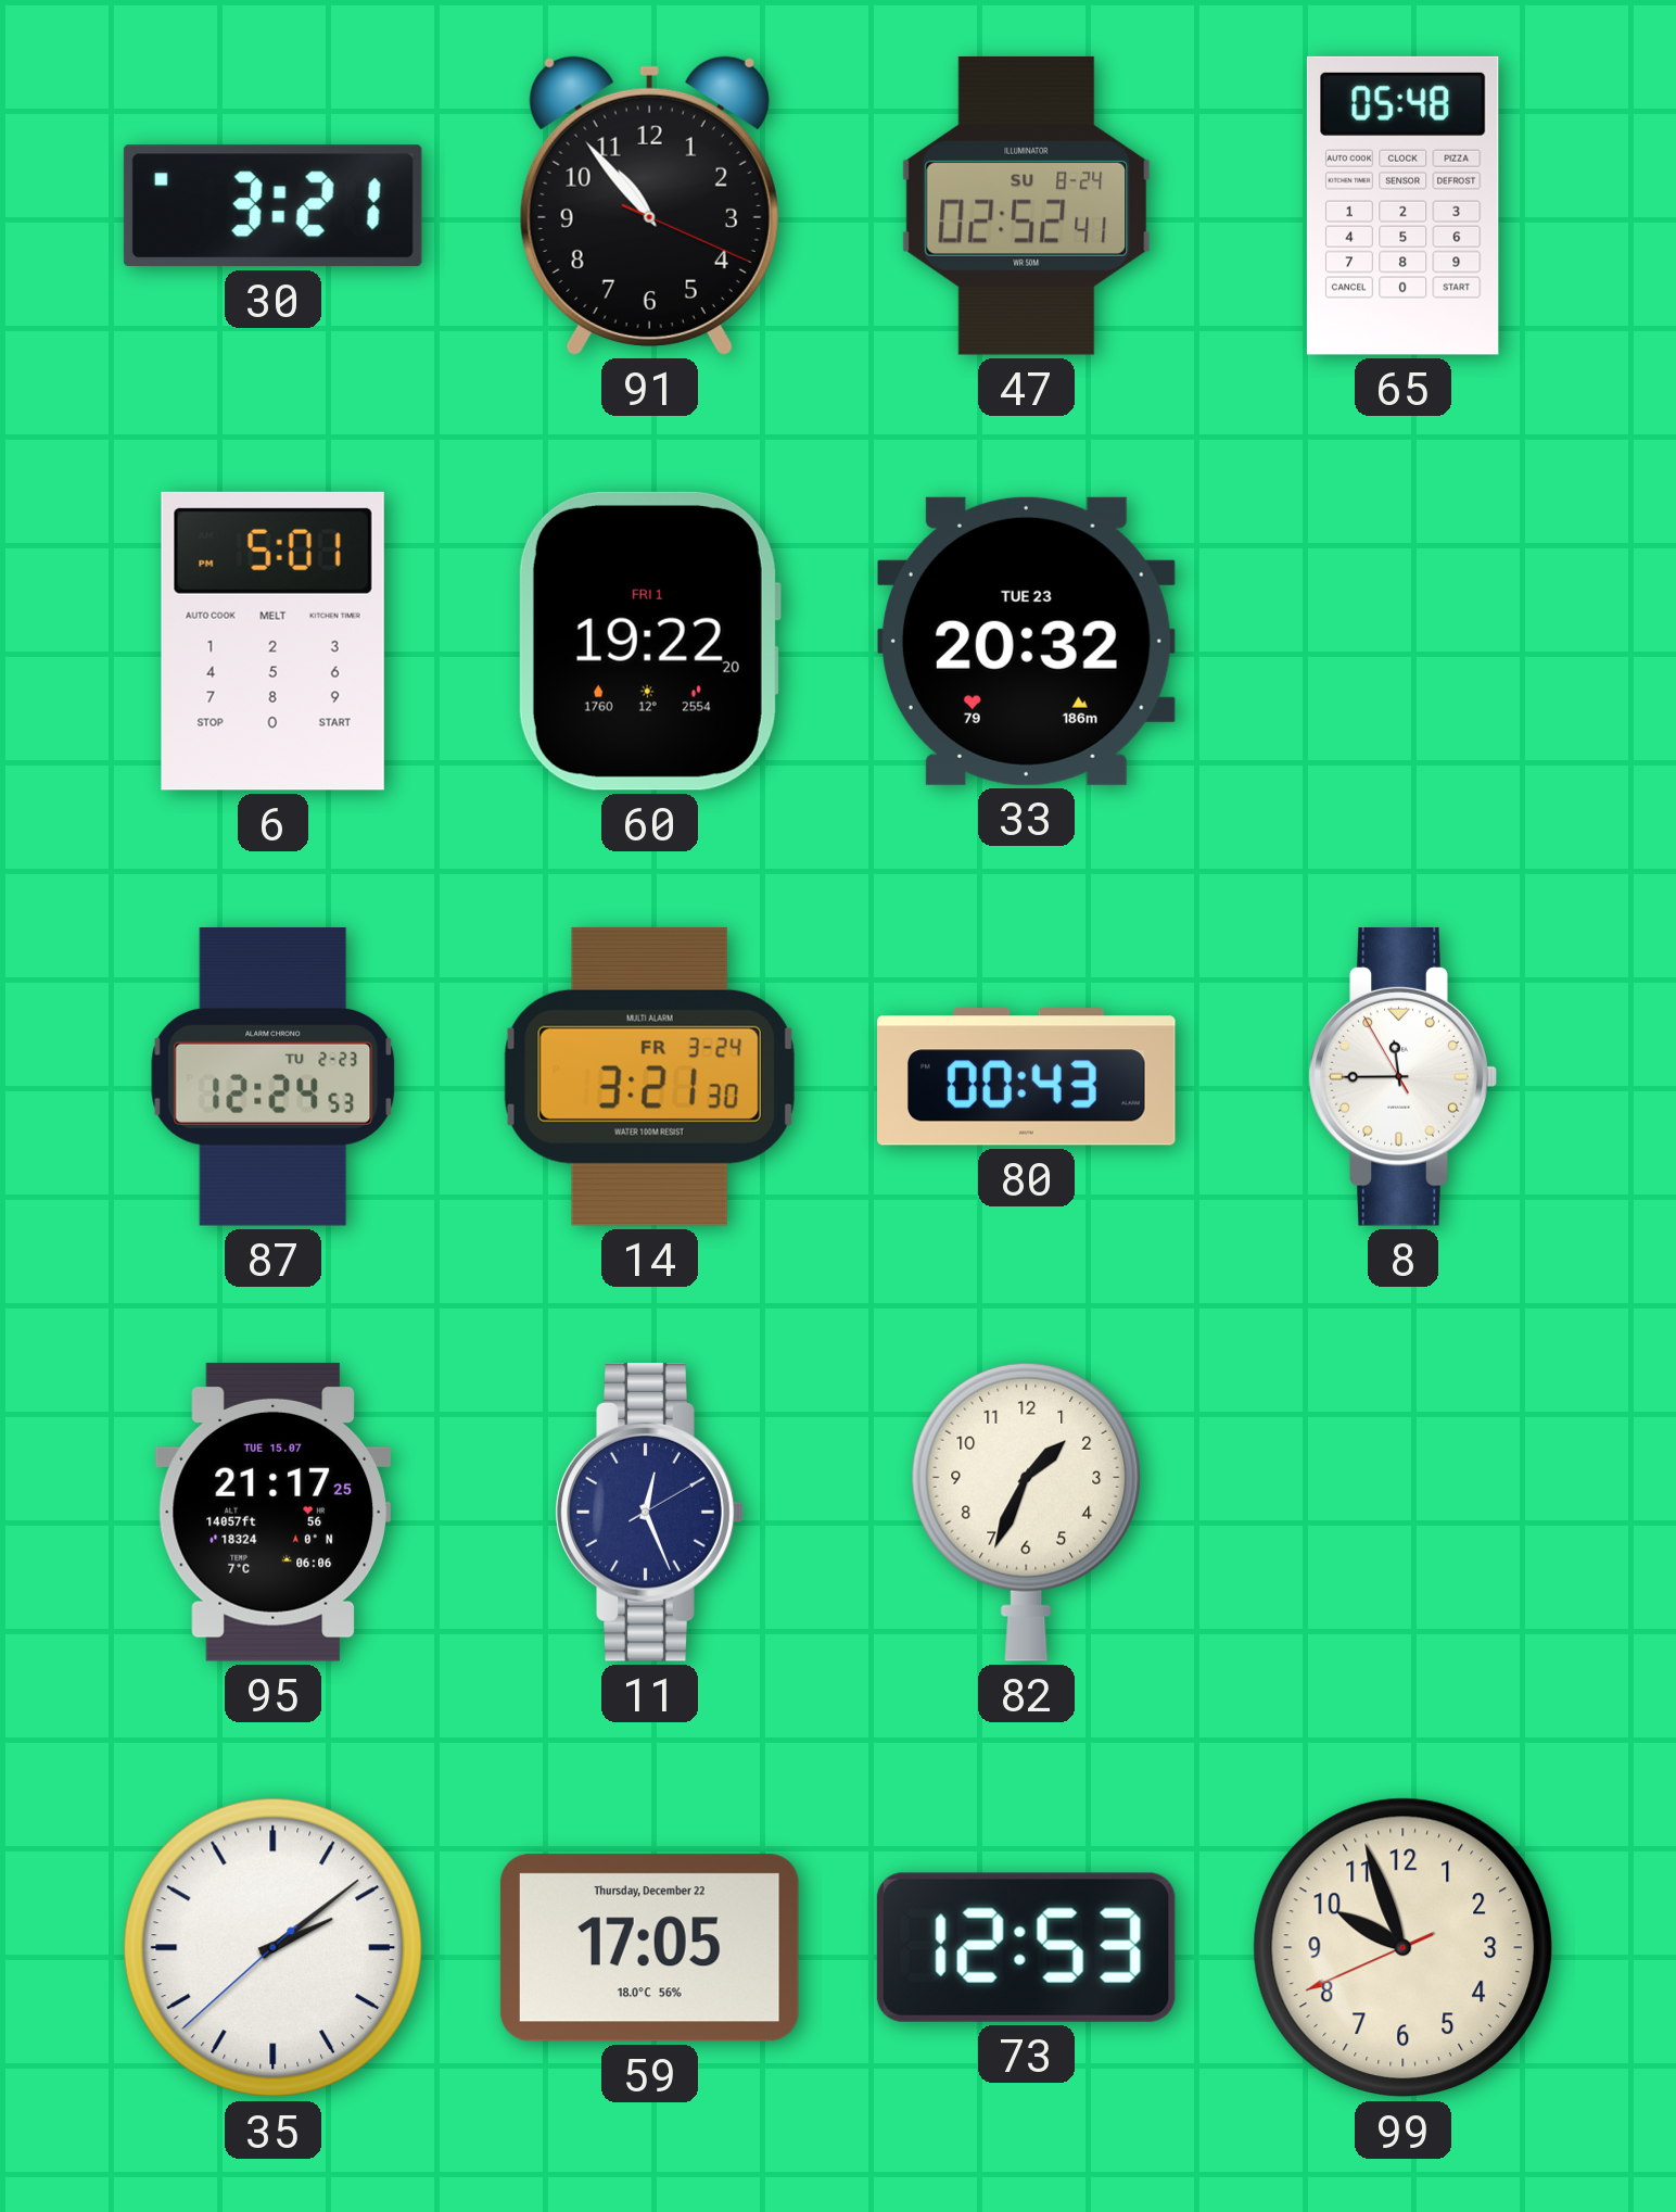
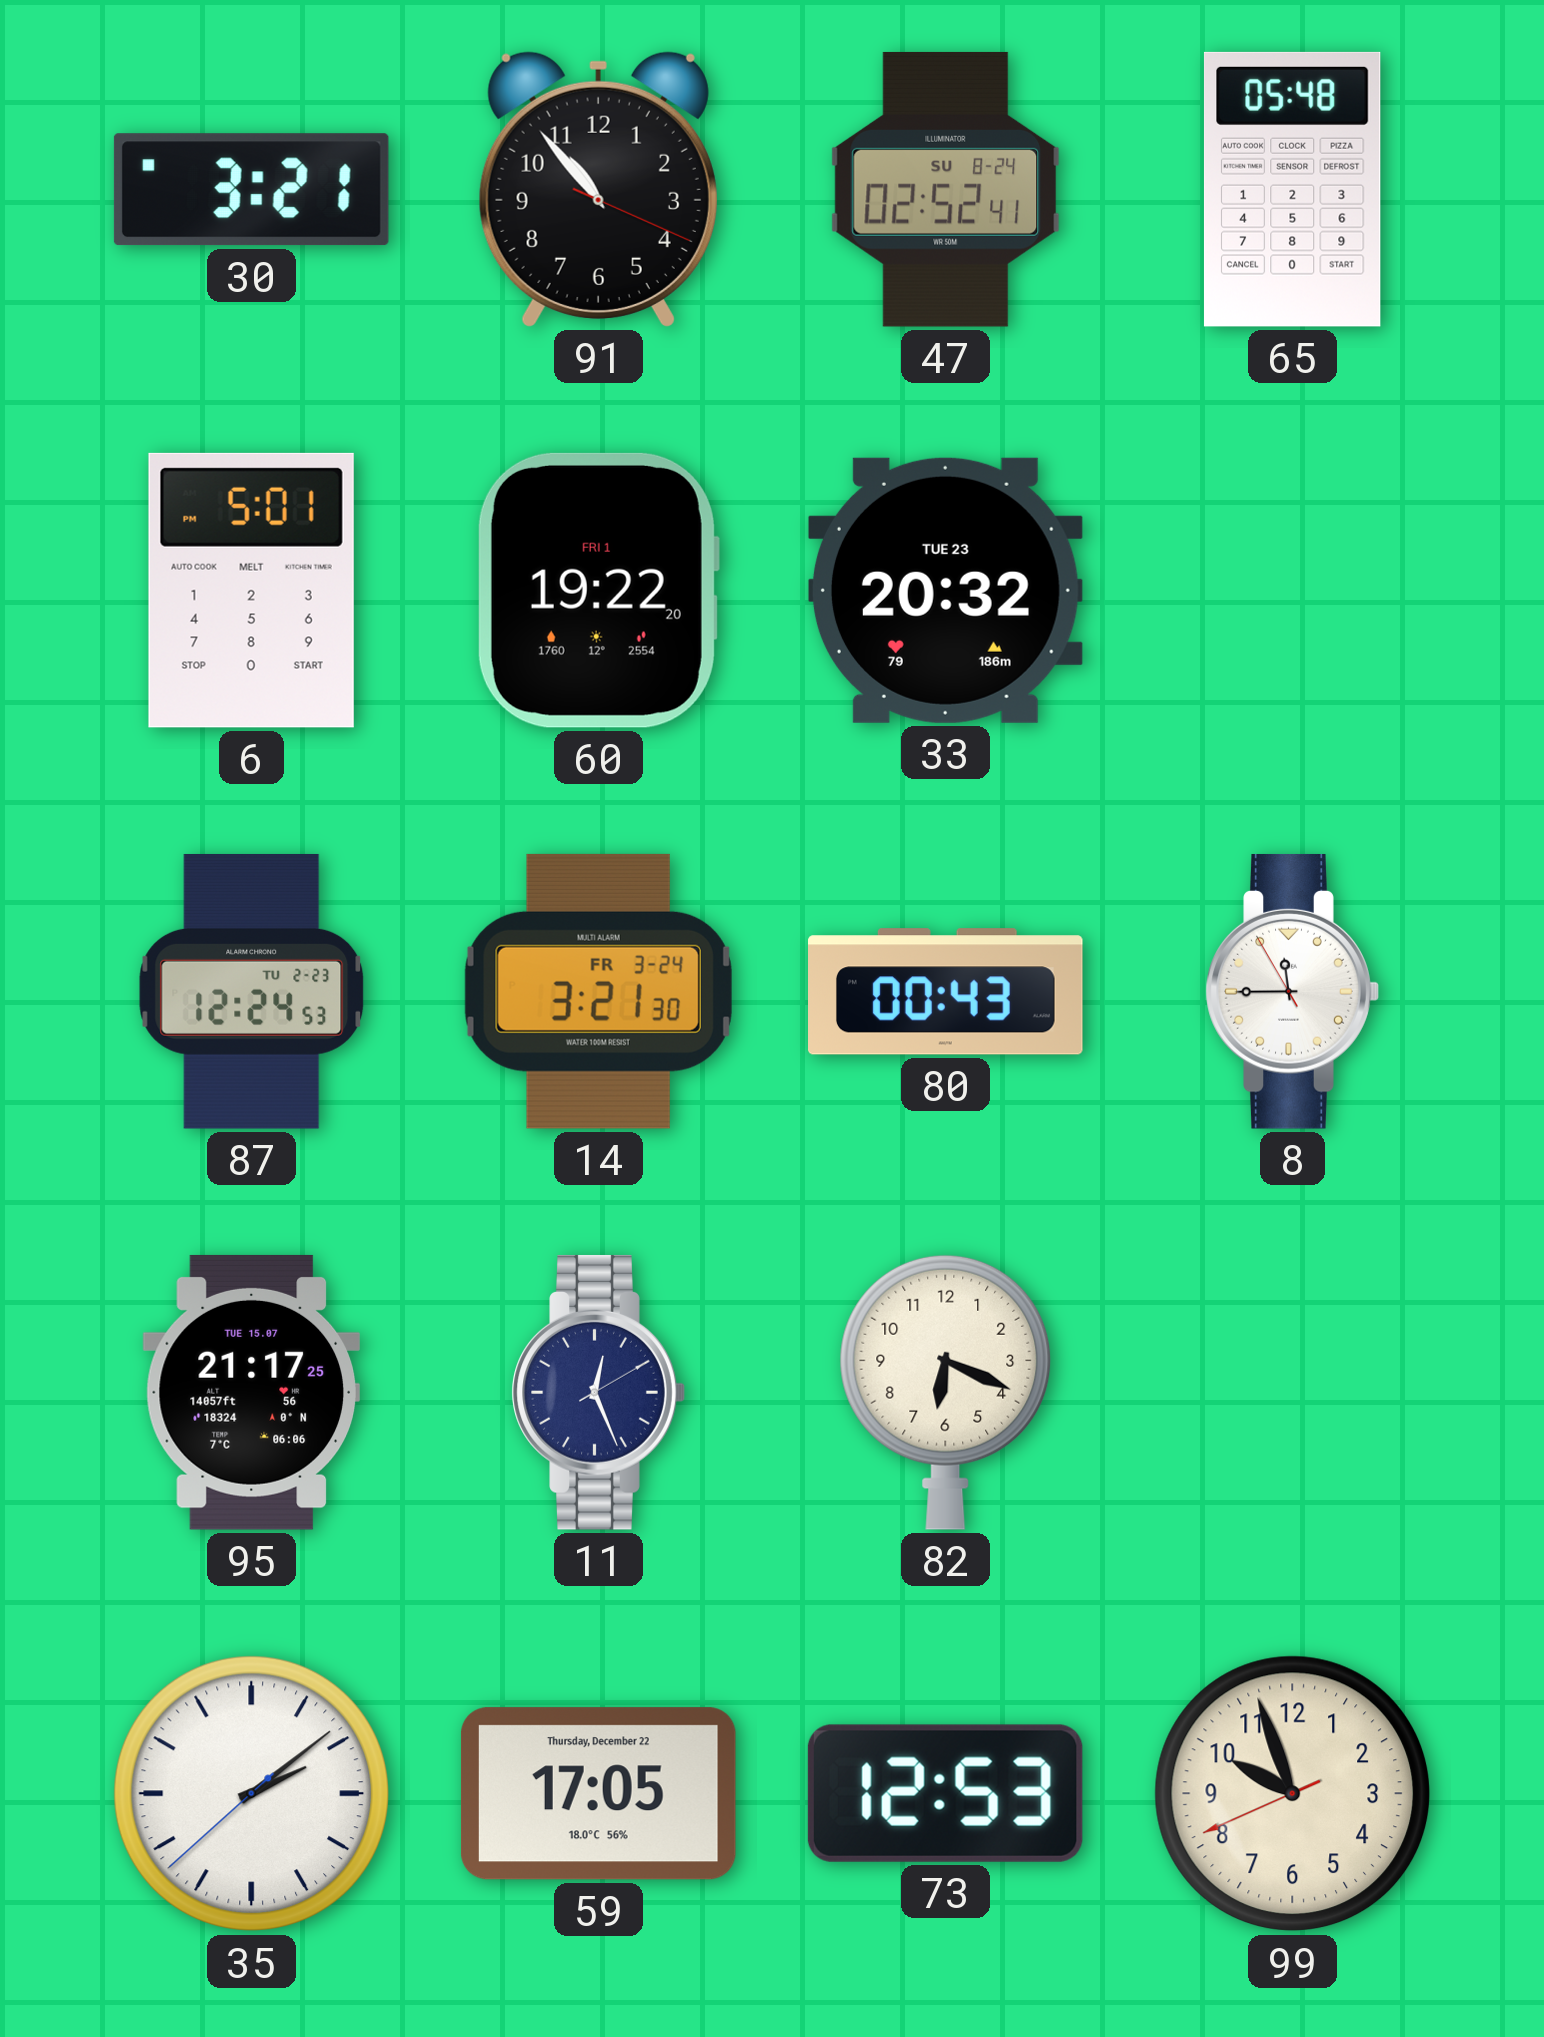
82: 1:34 -> 6:19
